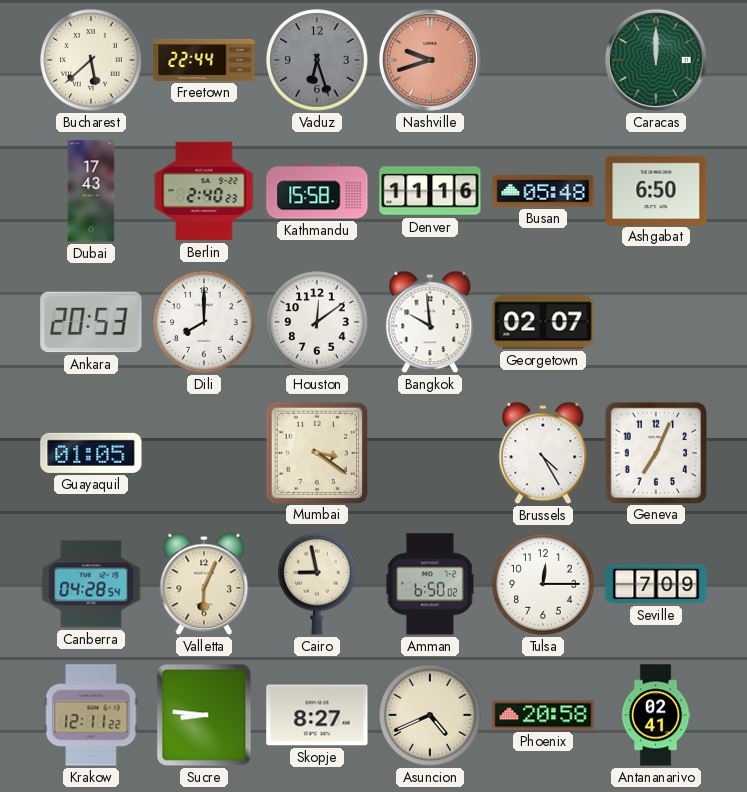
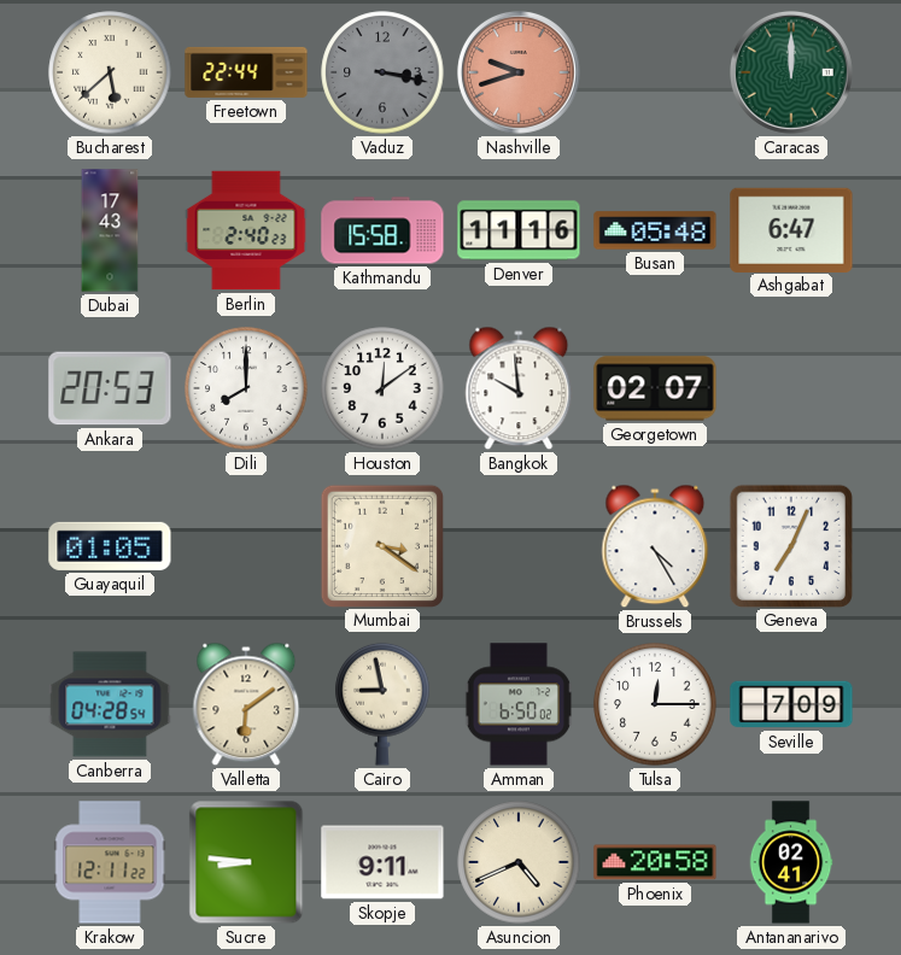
Vaduz: 6:27 -> 3:17
Ashgabat: 6:50 -> 6:47
Valletta: 6:04 -> 6:09
Skopje: 8:27 -> 9:11
